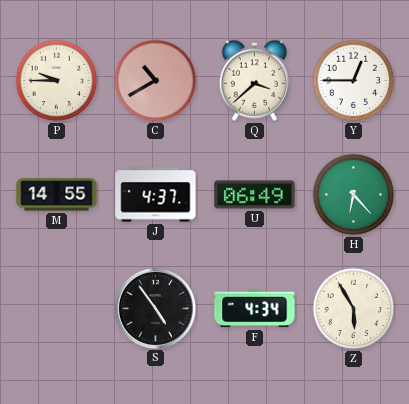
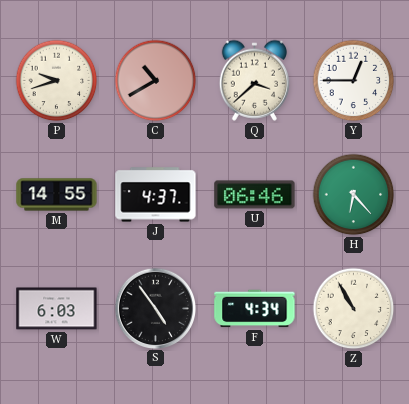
P: 9:45 -> 9:42
U: 06:49 -> 06:46
W: none -> 6:03
Z: 5:55 -> 10:55
